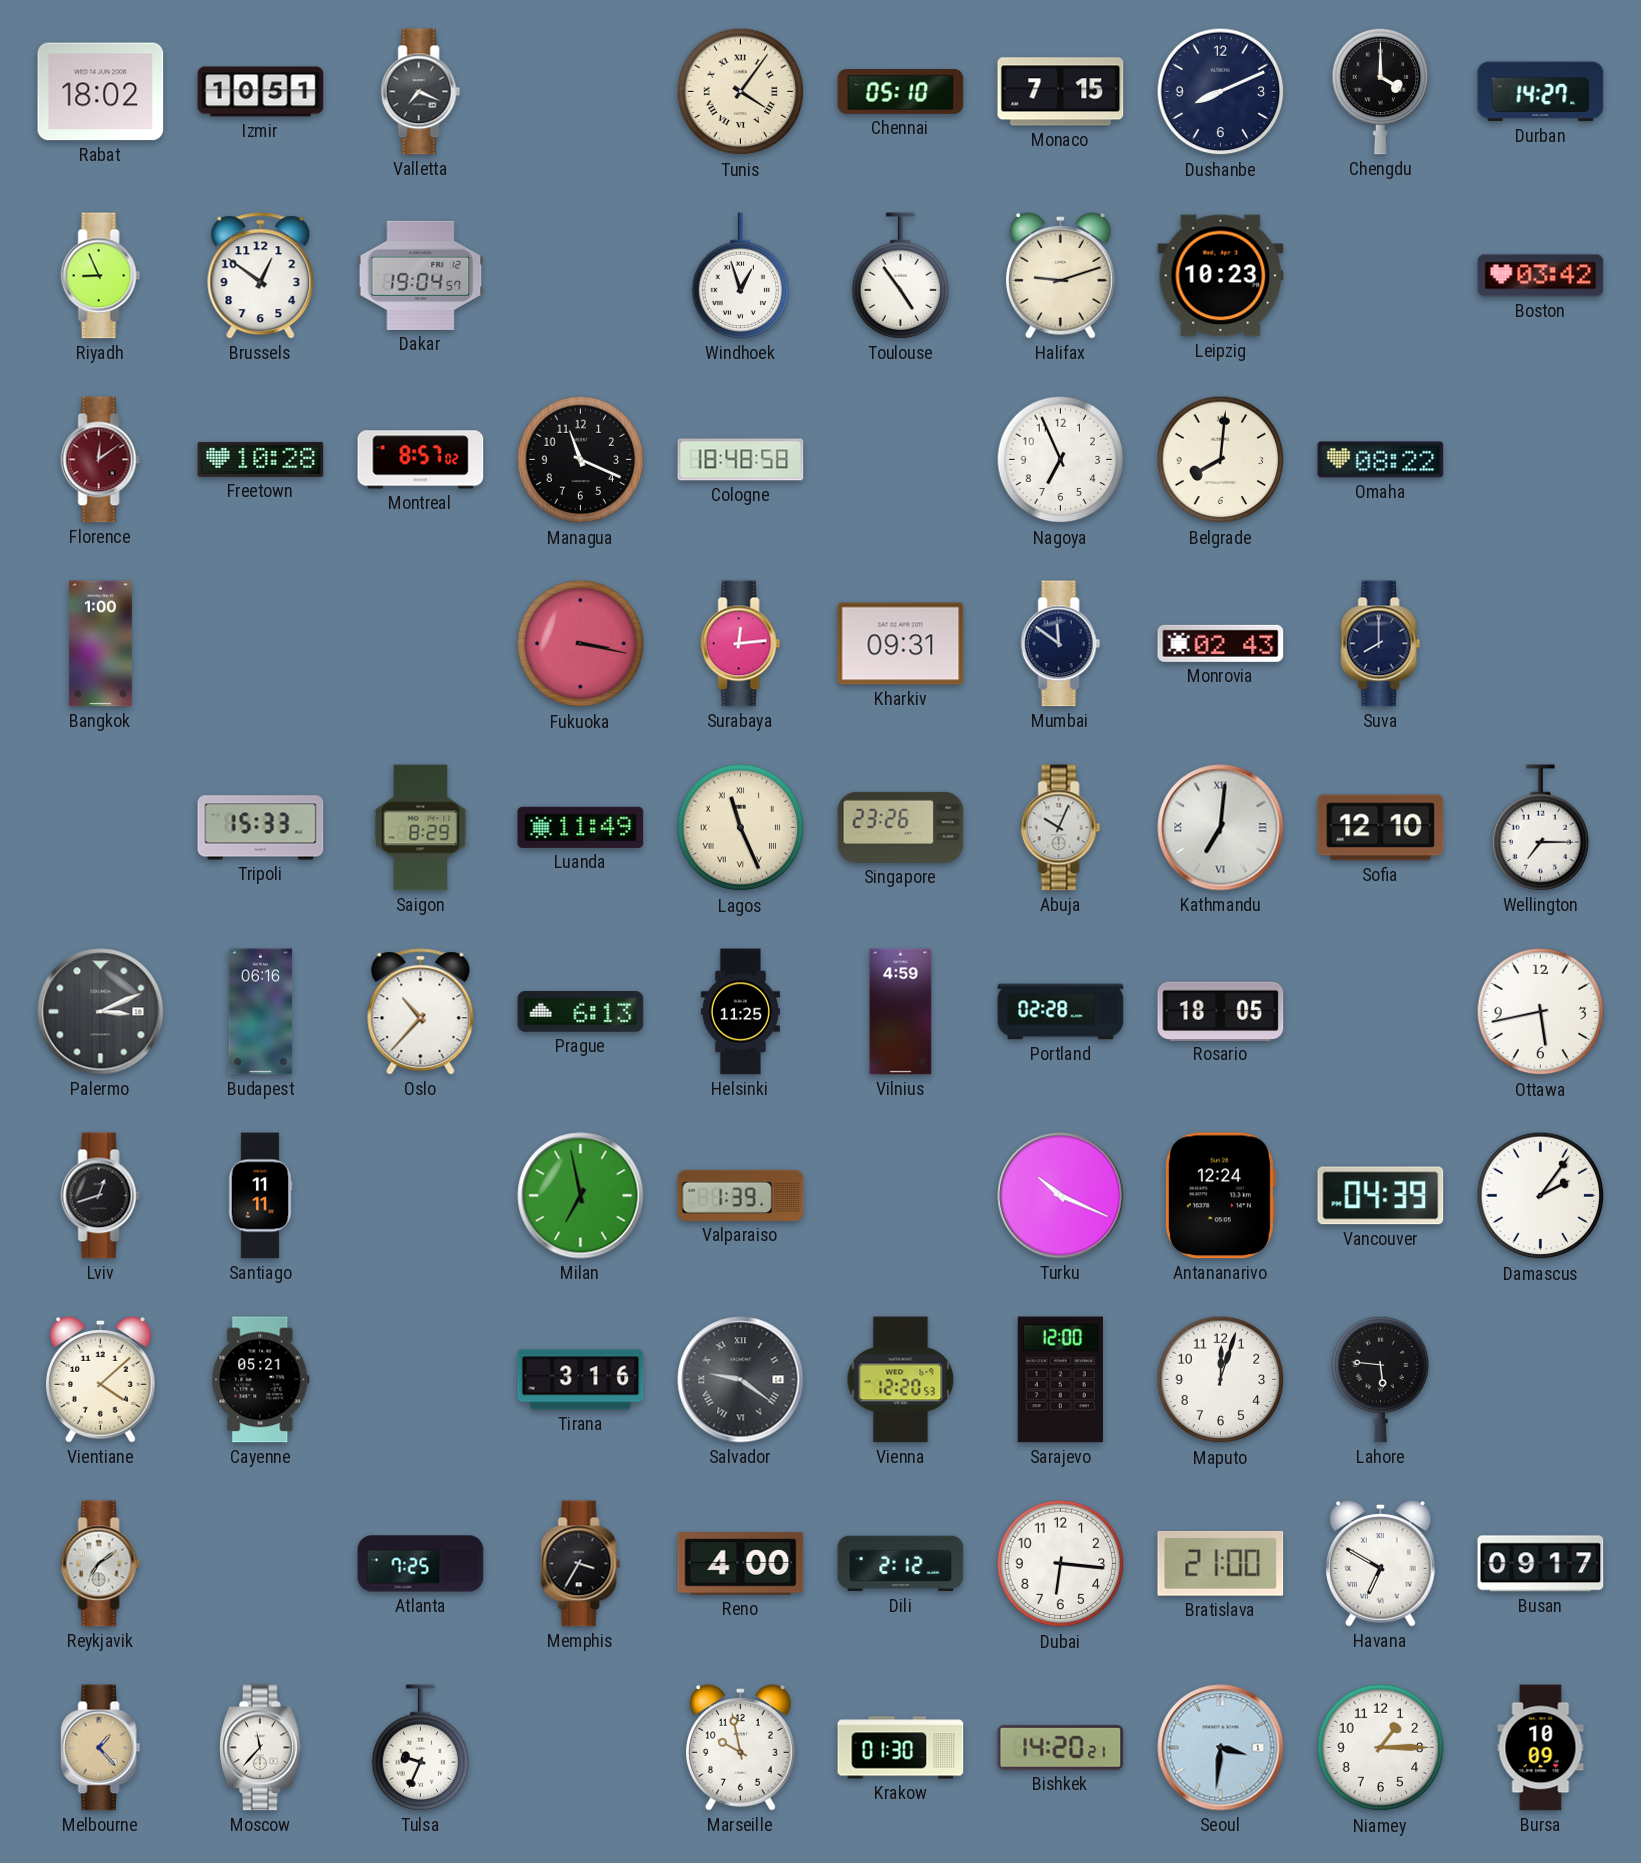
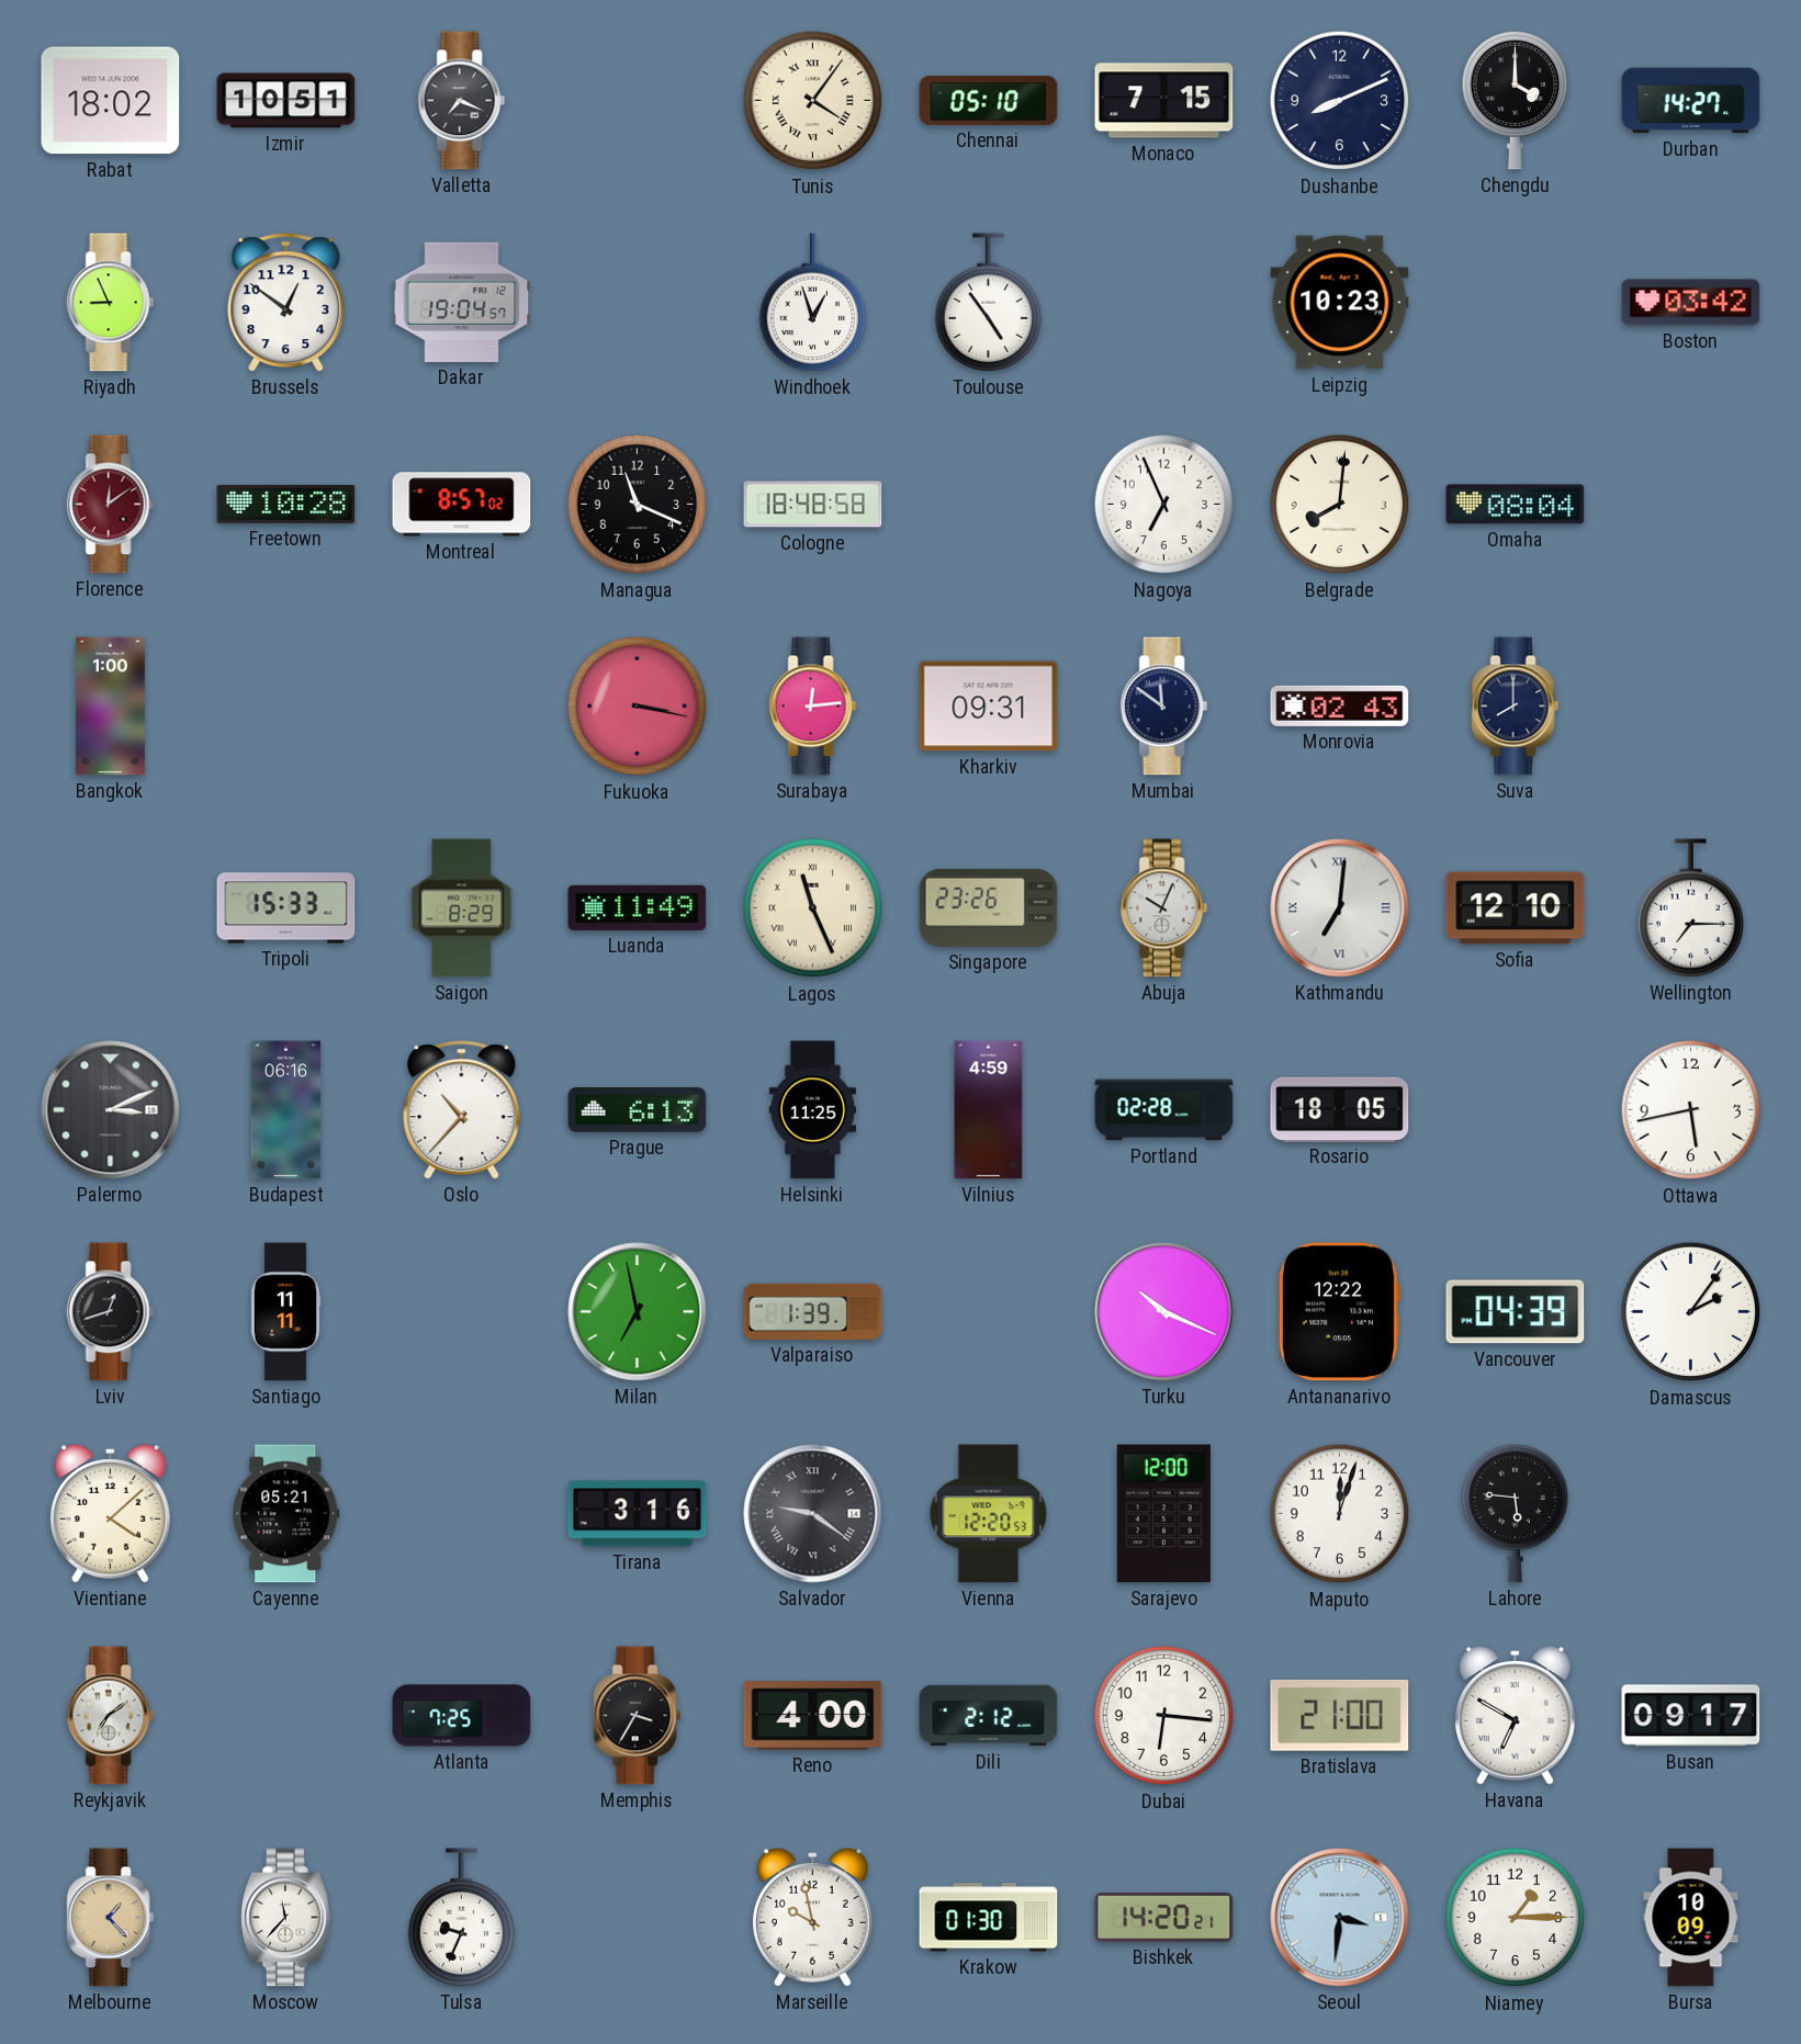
Halifax: 9:12 -> none
Omaha: 08:22 -> 08:04
Antananarivo: 12:24 -> 12:22
